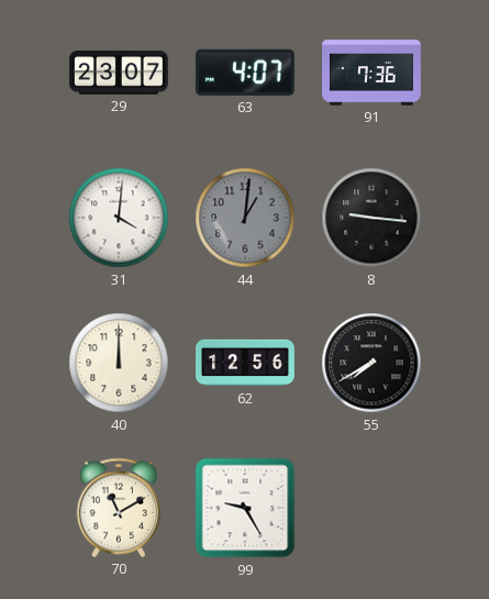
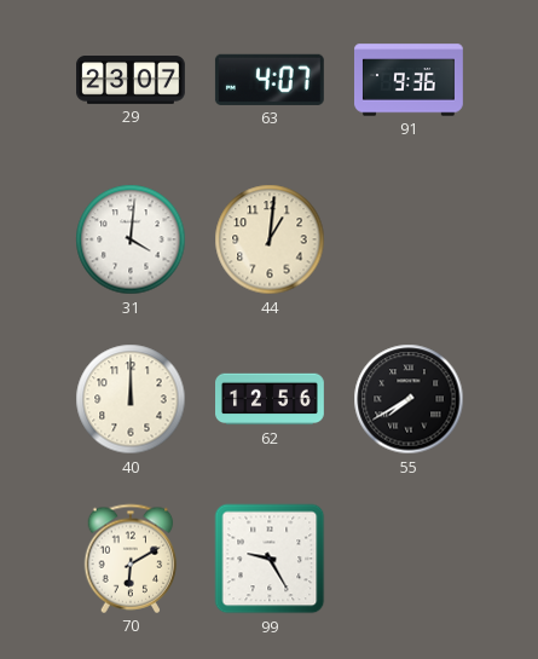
91: 7:36 -> 9:36
44 dial: grey -> cream
8: 9:16 -> none
70: 11:10 -> 6:10
